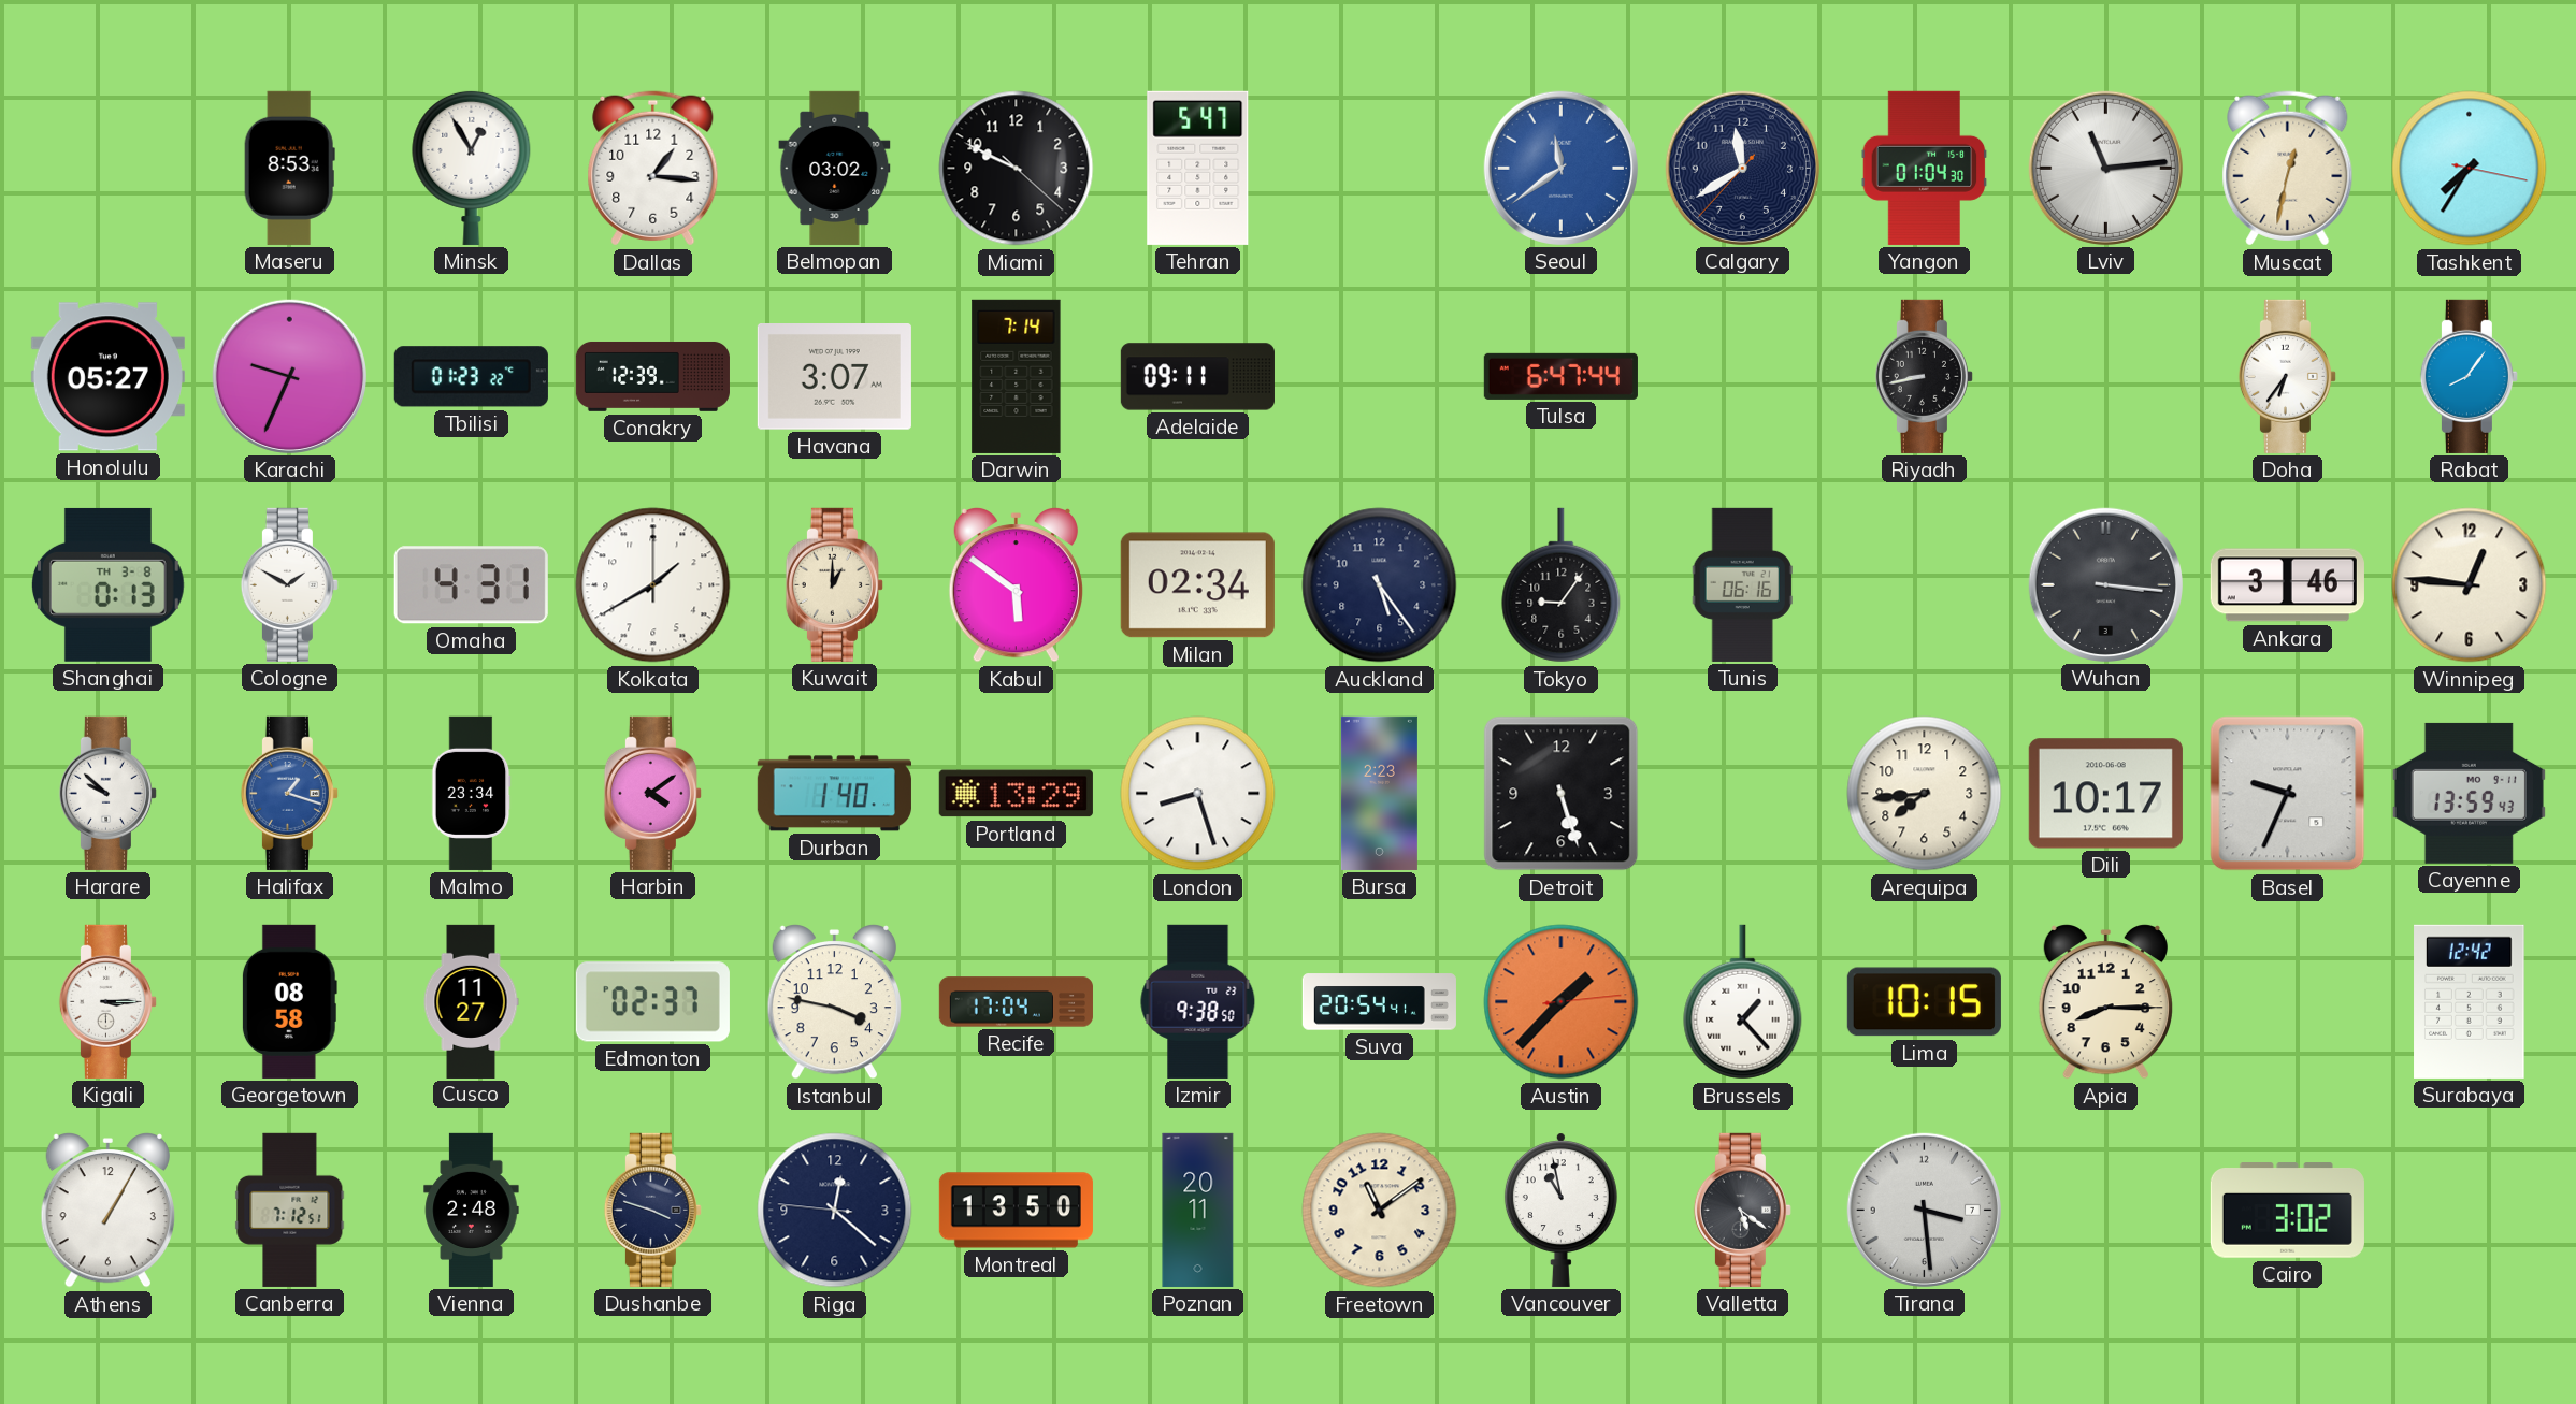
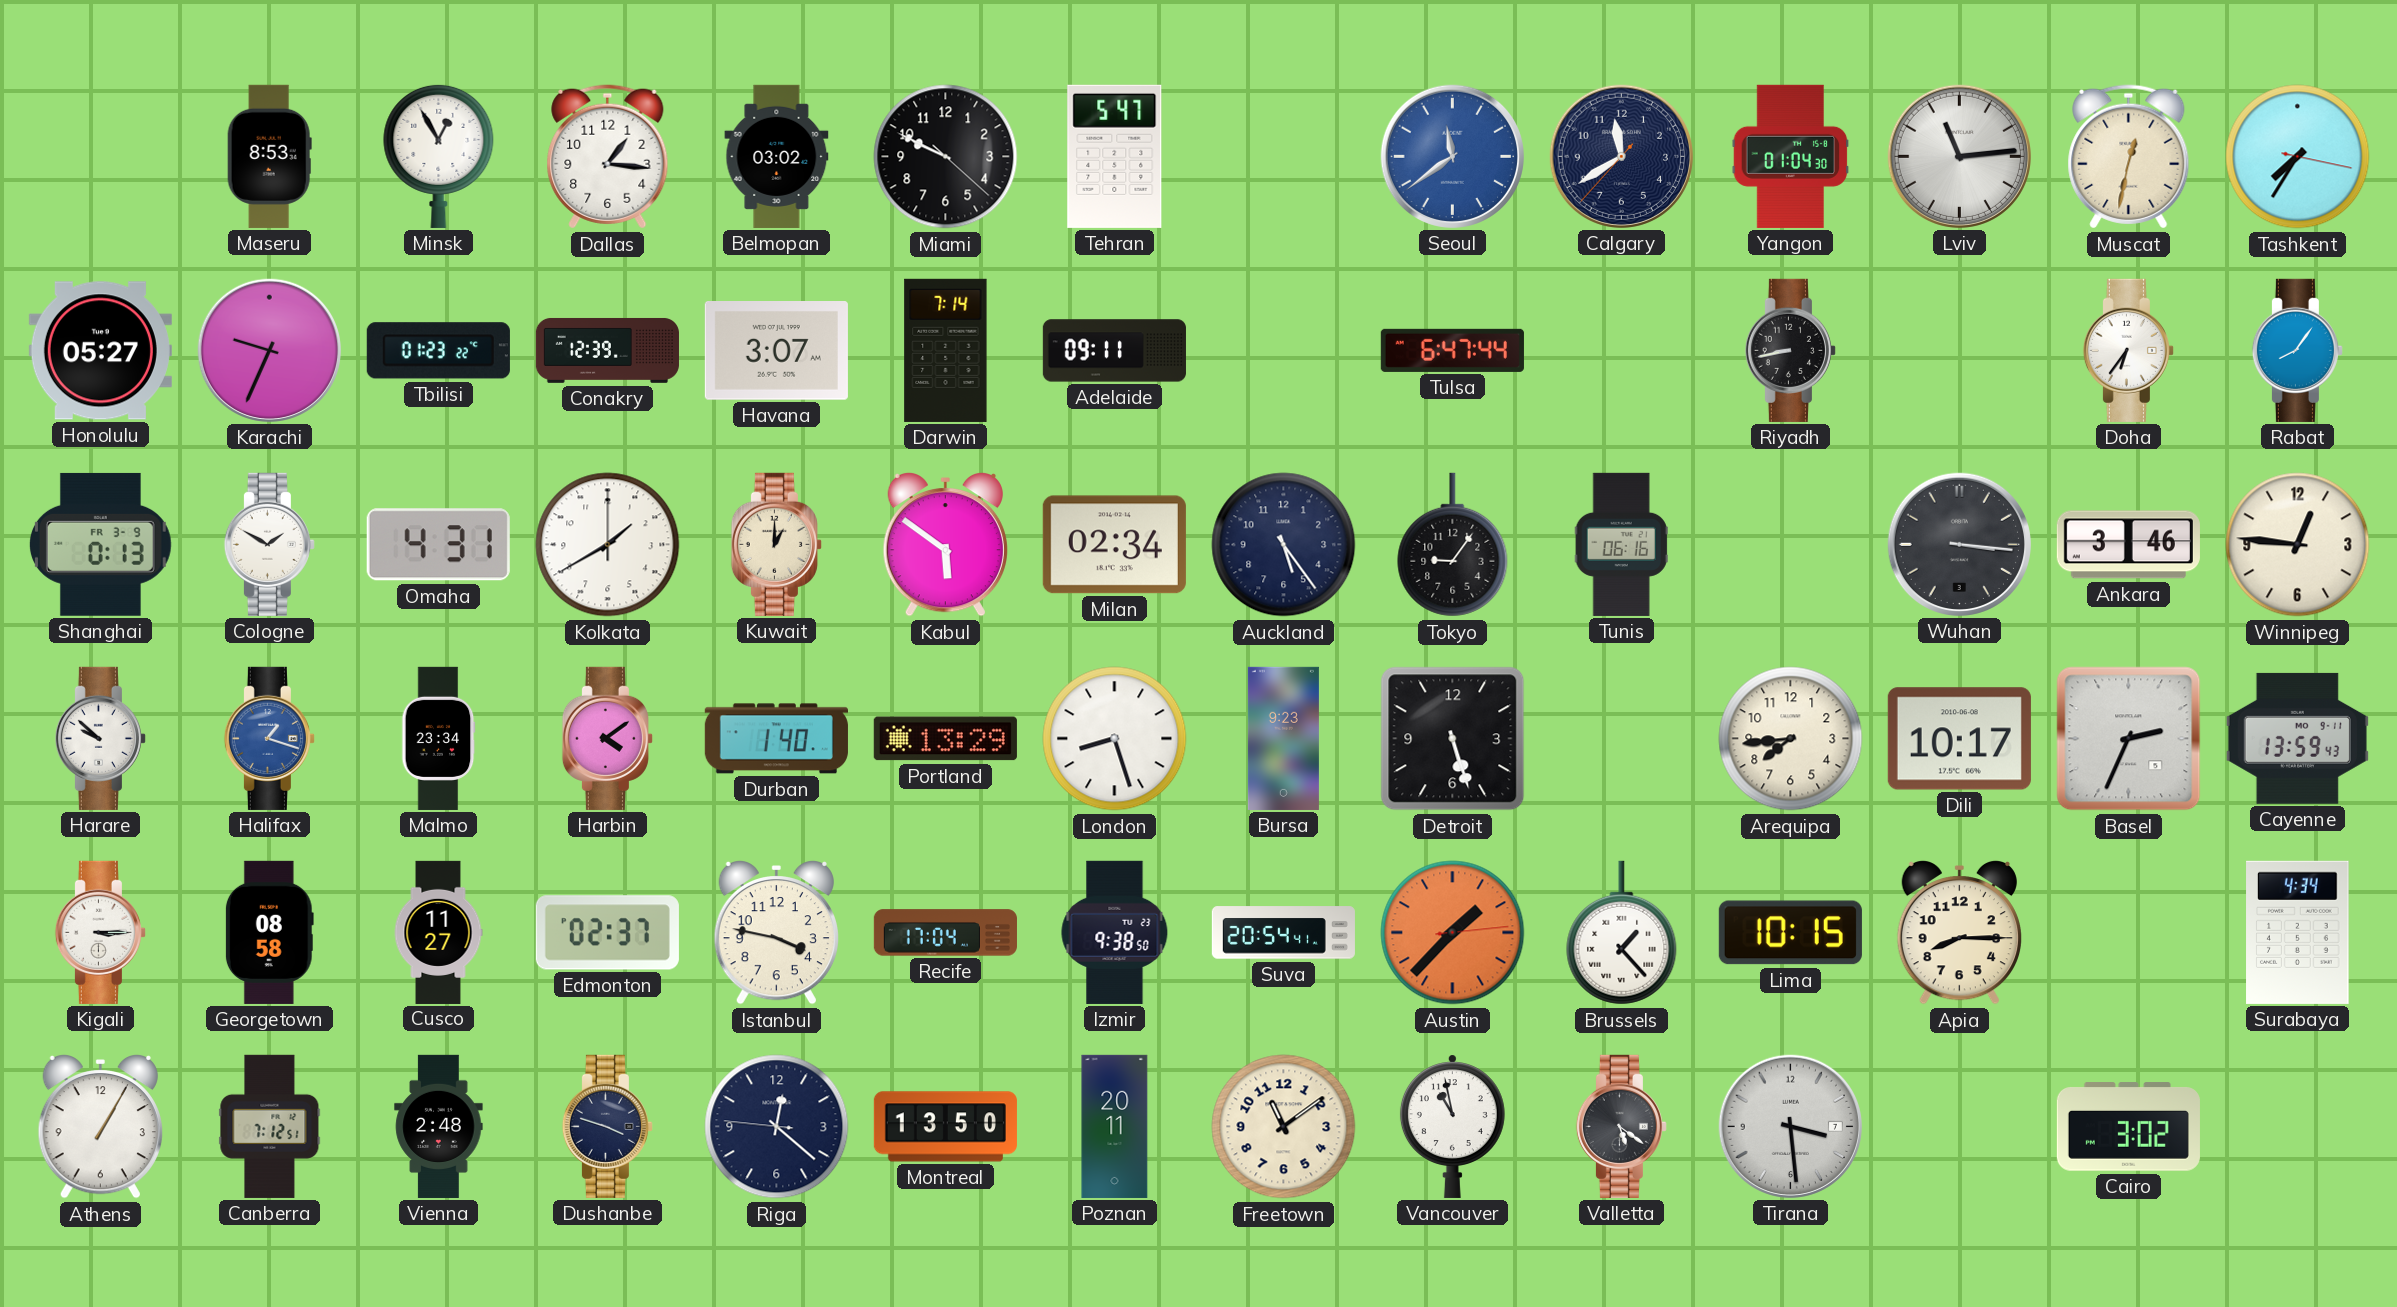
Shanghai date: TH 3-8 -> FR 3-9
Bursa: 2:23 -> 9:23
Basel: 9:34 -> 2:34
Surabaya: 12:42 -> 4:34
